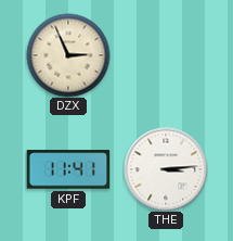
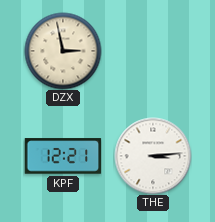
DZX: 2:56 -> 2:58
KPF: 11:41 -> 12:21
